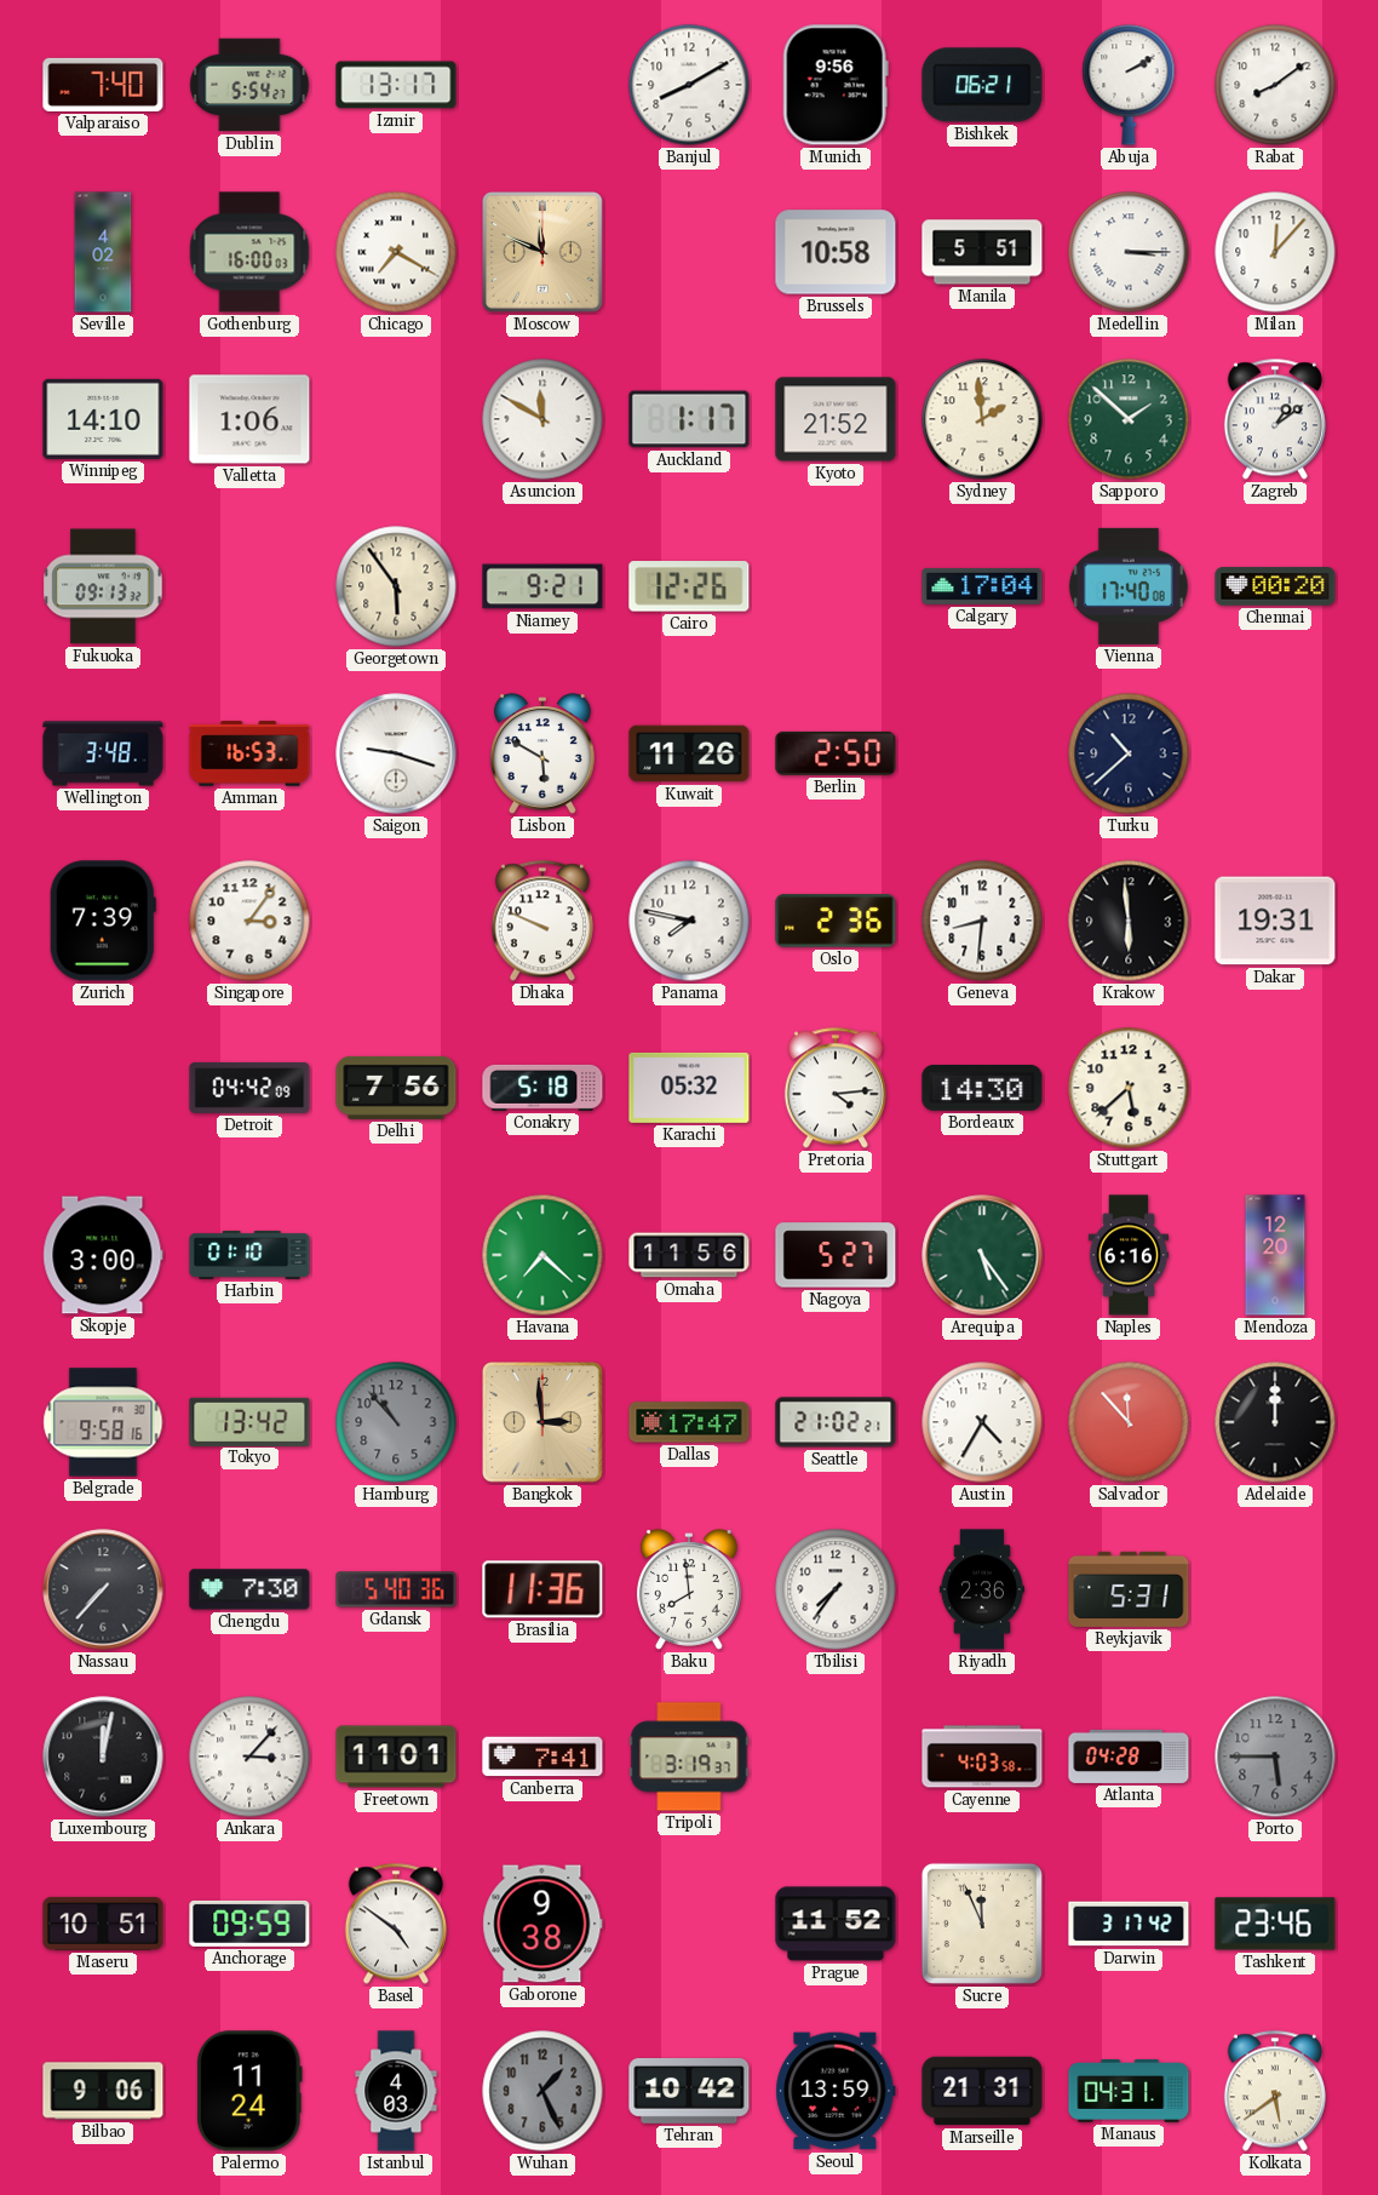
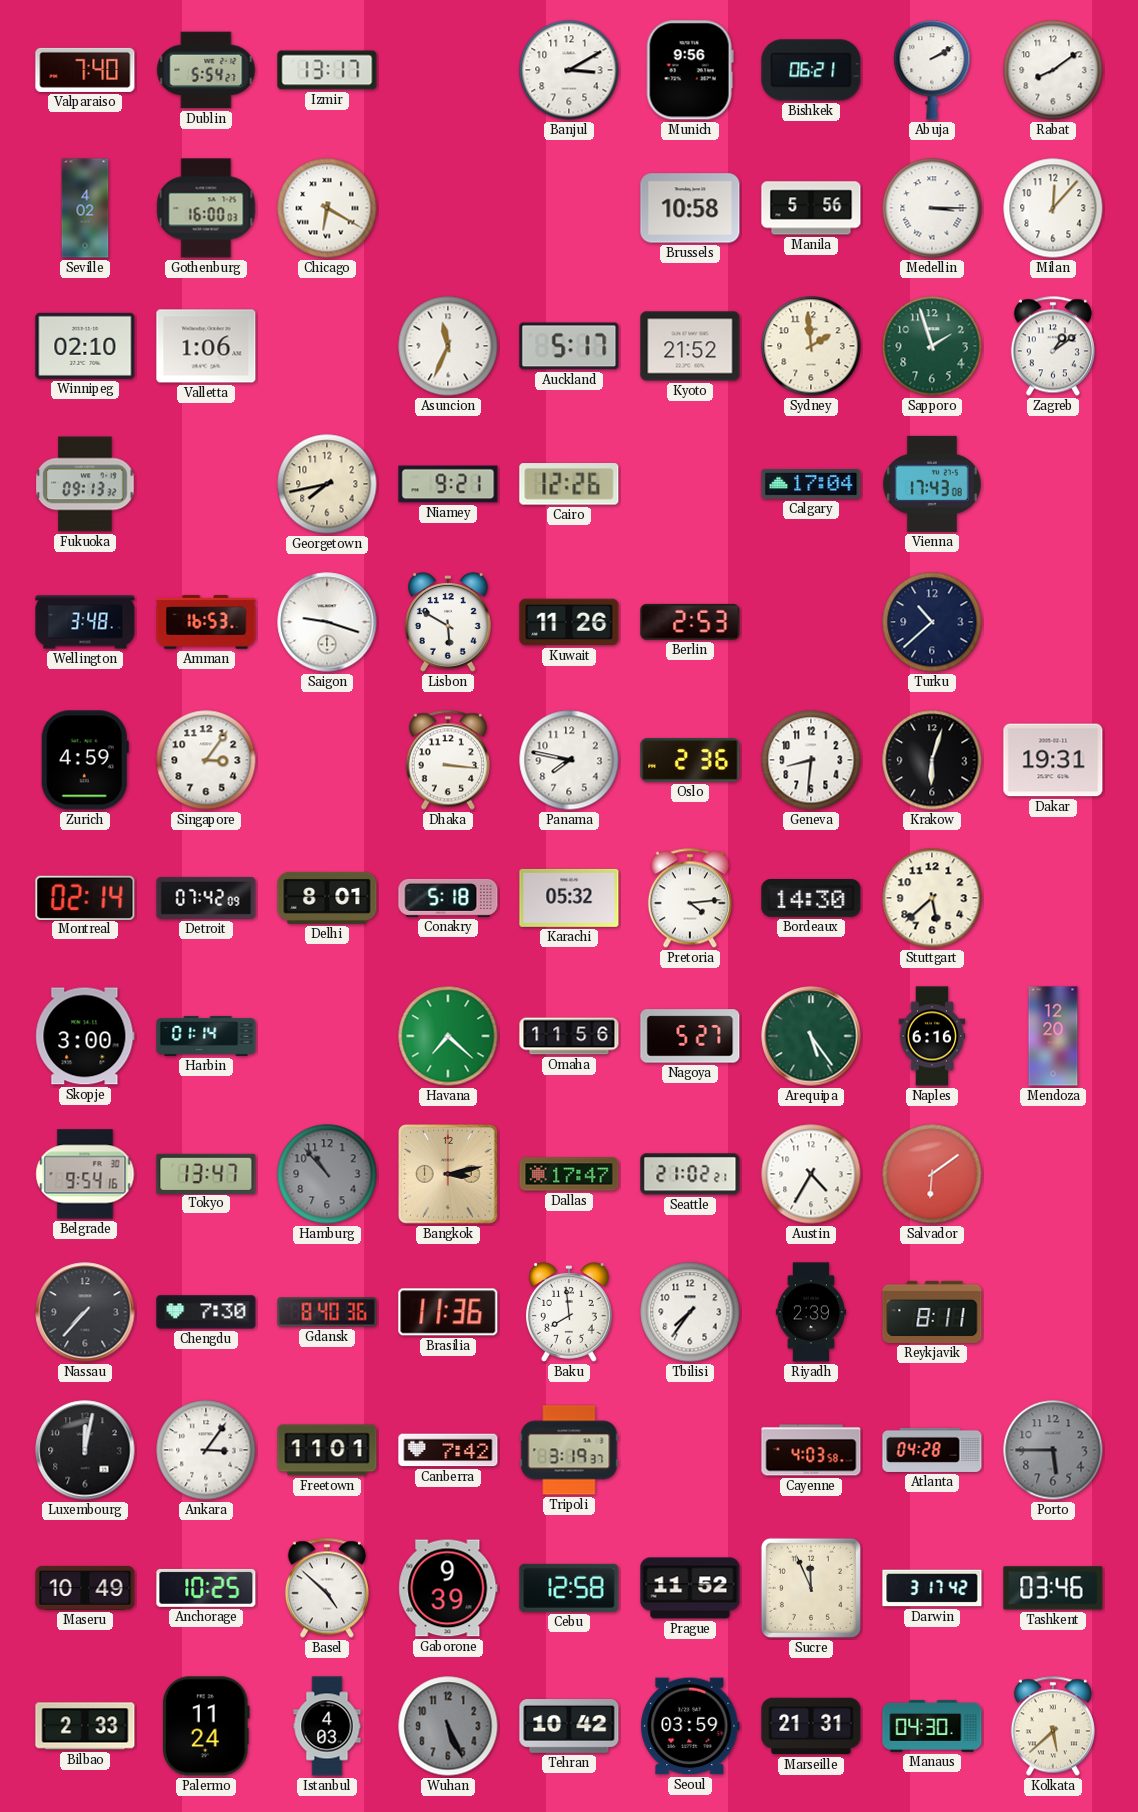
Banjul: 8:10 -> 3:10
Chicago: 7:20 -> 6:20
Moscow: 11:49 -> none
Manila: 5:51 -> 5:56
Winnipeg: 14:10 -> 02:10
Asuncion: 11:50 -> 11:34
Auckland: 1:17 -> 5:17
Sapporo: 1:52 -> 1:57
Georgetown: 5:54 -> 7:43
Vienna: 17:40 -> 17:43
Chennai: 00:20 -> none
Berlin: 2:50 -> 2:53
Zurich: 7:39 -> 4:59
Dhaka: 9:49 -> 3:16
Krakow: 5:59 -> 6:03
Montreal: none -> 02:14
Detroit: 04:42 -> 07:42
Delhi: 7:56 -> 8:01
Harbin: 01:10 -> 01:14
Belgrade: 9:58 -> 9:54
Tokyo: 13:42 -> 13:47
Bangkok: 2:59 -> 3:13
Salvador: 11:53 -> 6:09
Adelaide: 12:00 -> none
Gdansk: 5:40 -> 8:40
Riyadh: 2:36 -> 2:39
Reykjavik: 5:31 -> 8:11
Ankara: 3:07 -> 3:06
Canberra: 7:41 -> 7:42
Maseru: 10:51 -> 10:49
Anchorage: 09:59 -> 10:25
Basel: 4:51 -> 4:52
Gaborone: 9:38 -> 9:39
Cebu: none -> 12:58
Tashkent: 23:46 -> 03:46
Bilbao: 9:06 -> 2:33
Wuhan: 1:26 -> 5:26
Seoul: 13:59 -> 03:59
Manaus: 04:31 -> 04:30
Kolkata: 5:39 -> 5:38
